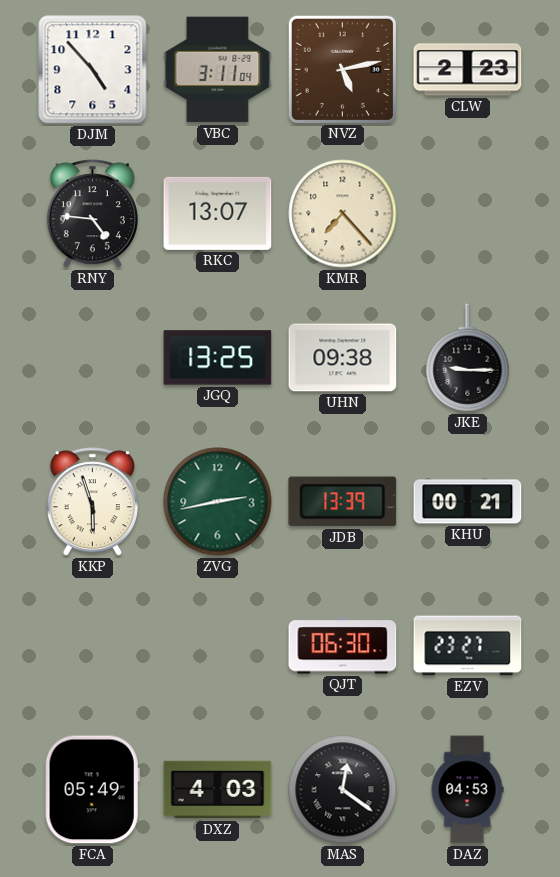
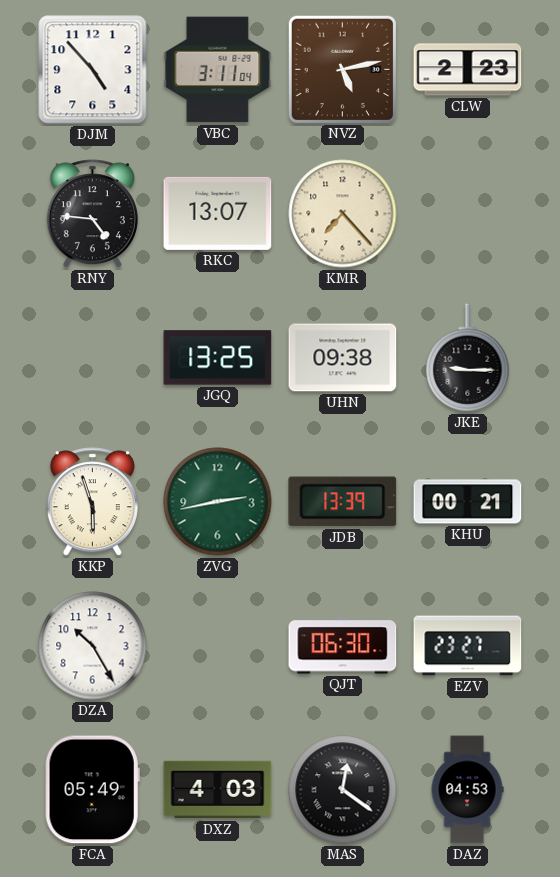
DZA: none -> 10:25
